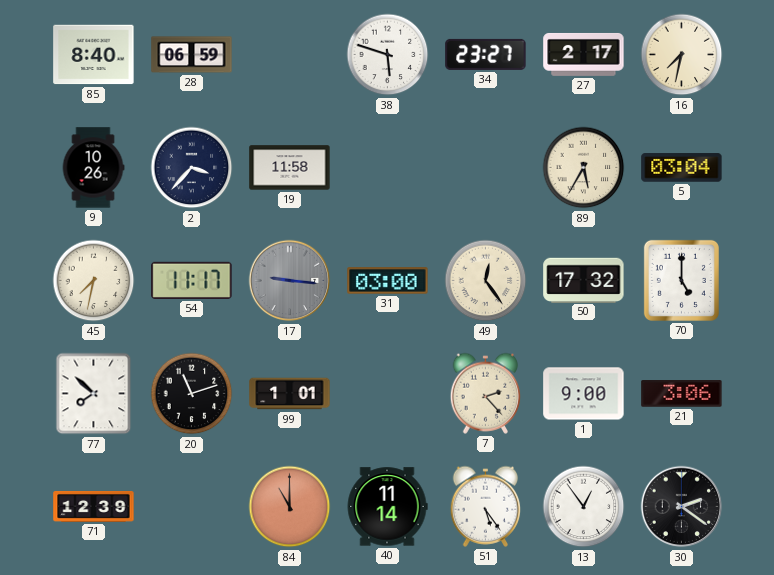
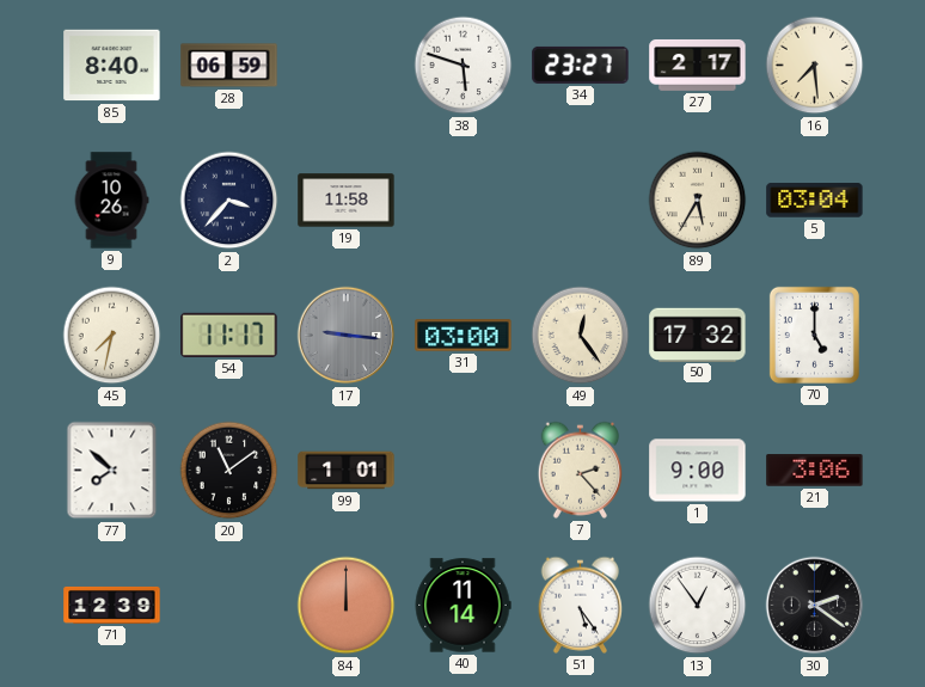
16: 7:32 -> 7:29
20: 11:12 -> 11:09
84: 11:00 -> 12:00
